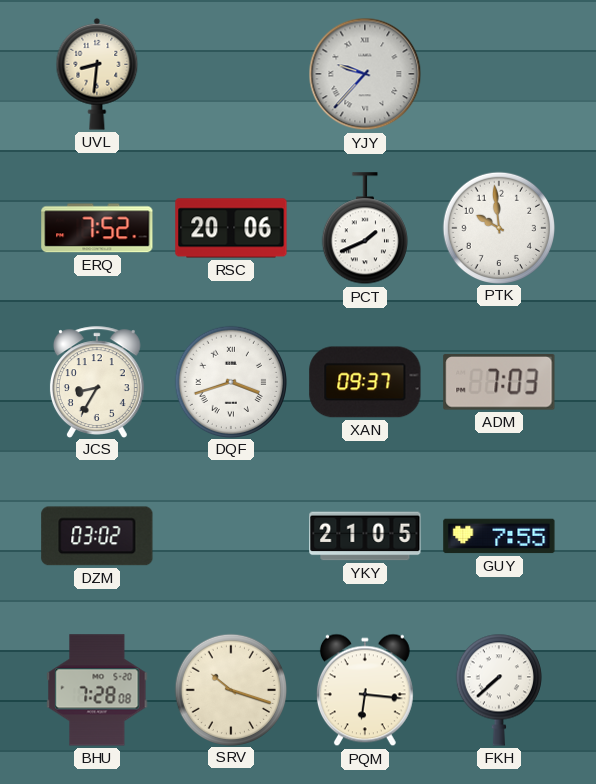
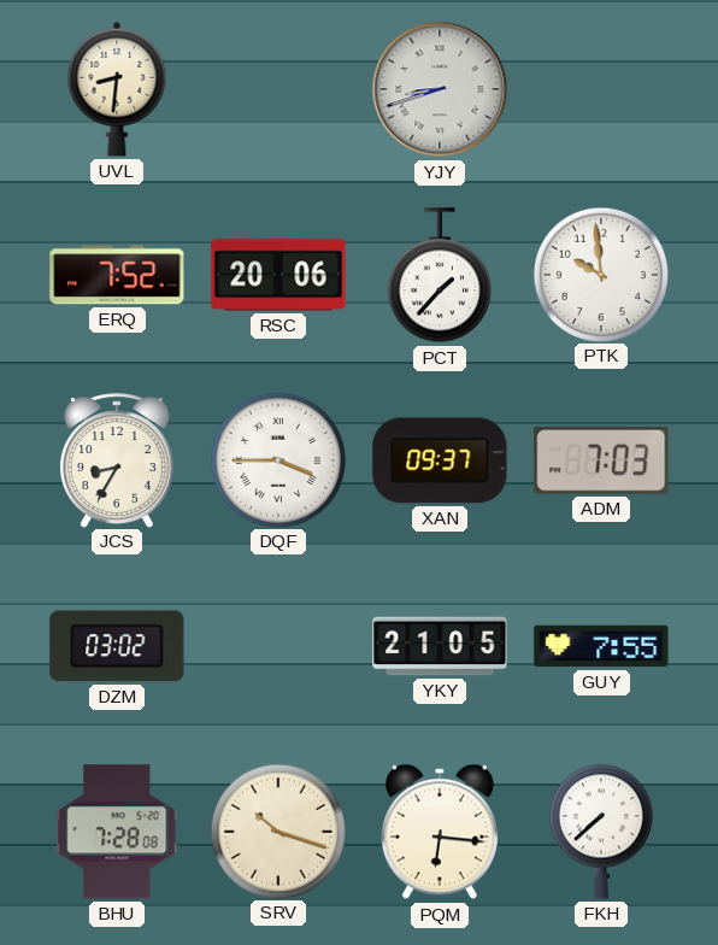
YJY: 9:37 -> 8:42
PCT: 1:41 -> 1:37
DQF: 3:42 -> 3:45
